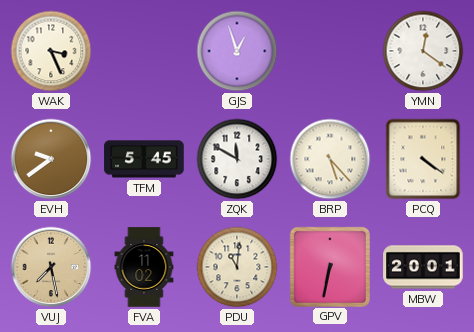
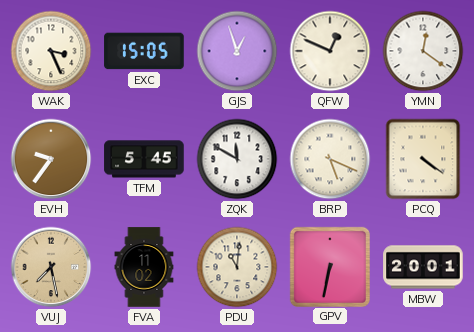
EXC: none -> 15:05
QFW: none -> 12:49
EVH: 9:39 -> 9:36
BRP: 5:23 -> 5:19
